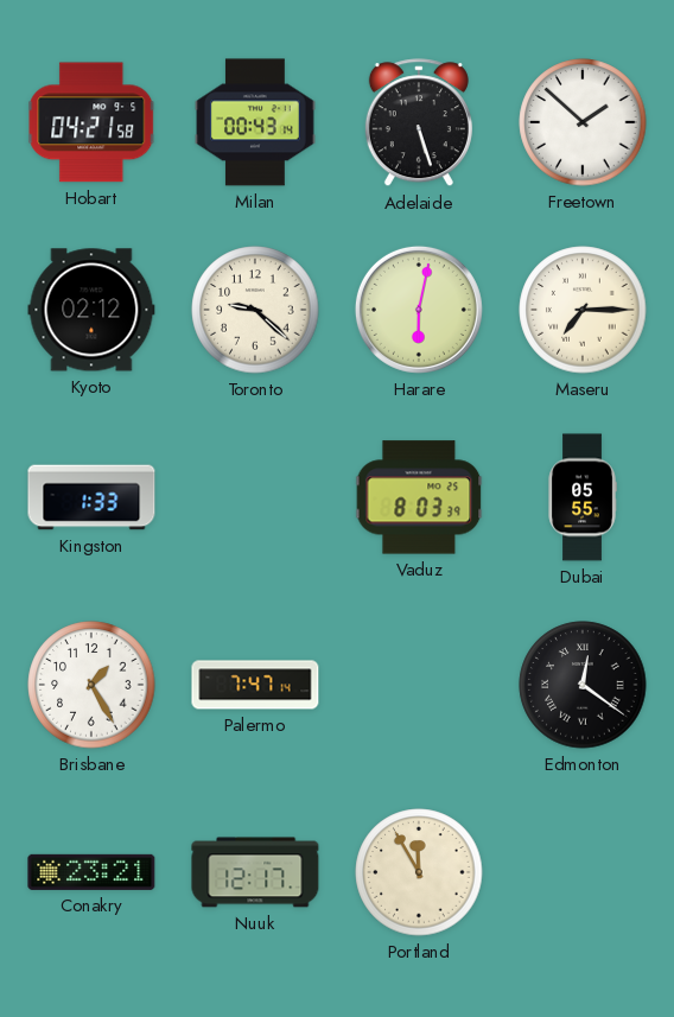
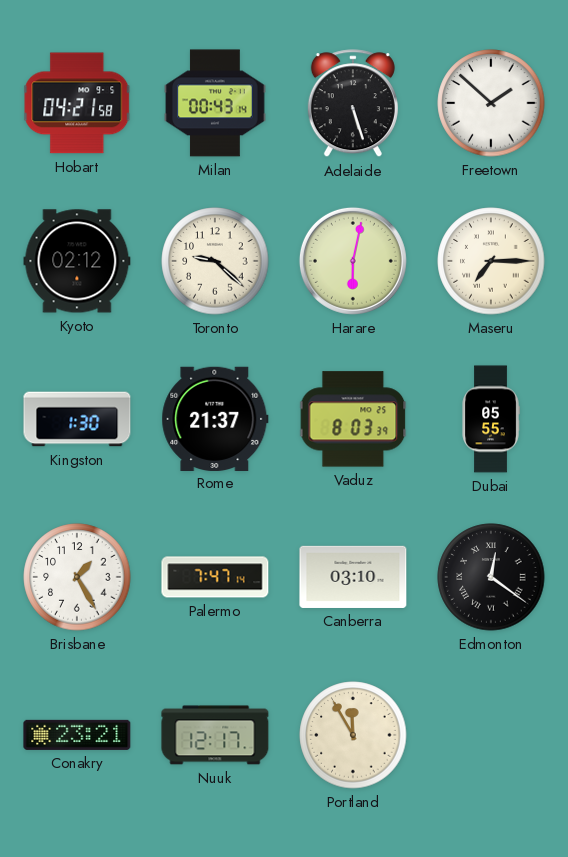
Kingston: 1:33 -> 1:30
Rome: none -> 21:37
Canberra: none -> 03:10
